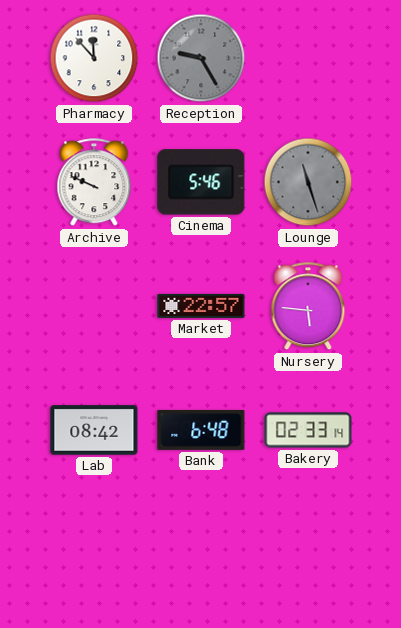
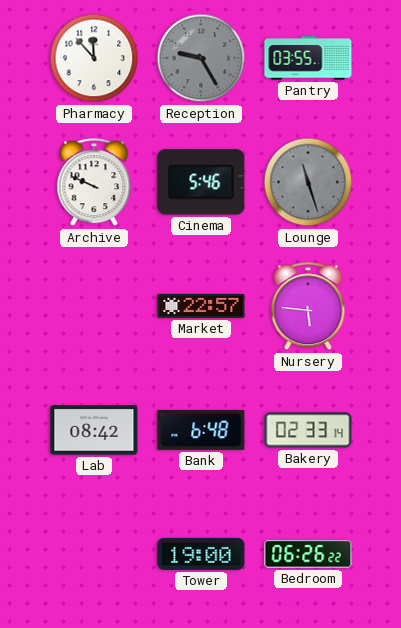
Pantry: none -> 03:55
Tower: none -> 19:00
Bedroom: none -> 06:26
